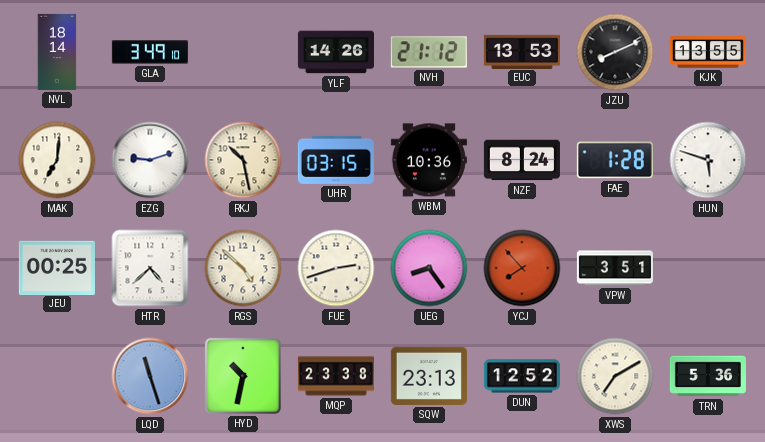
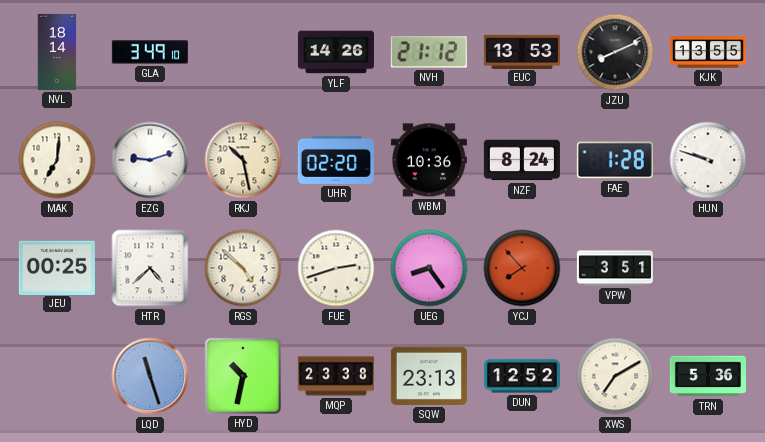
UHR: 03:15 -> 02:20
HUN: 5:48 -> 9:48
